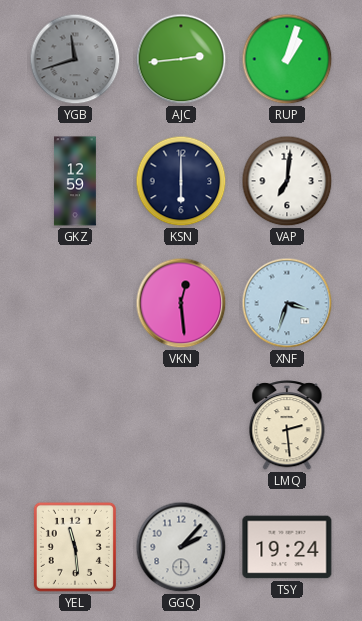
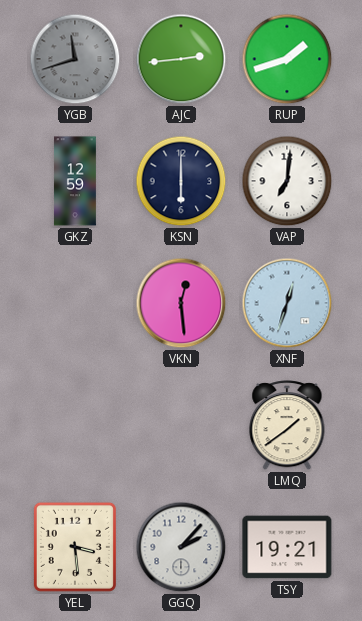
RUP: 1:03 -> 1:42
XNF: 3:33 -> 12:33
LMQ: 2:29 -> 1:39
YEL: 11:29 -> 3:29
TSY: 19:24 -> 19:21
